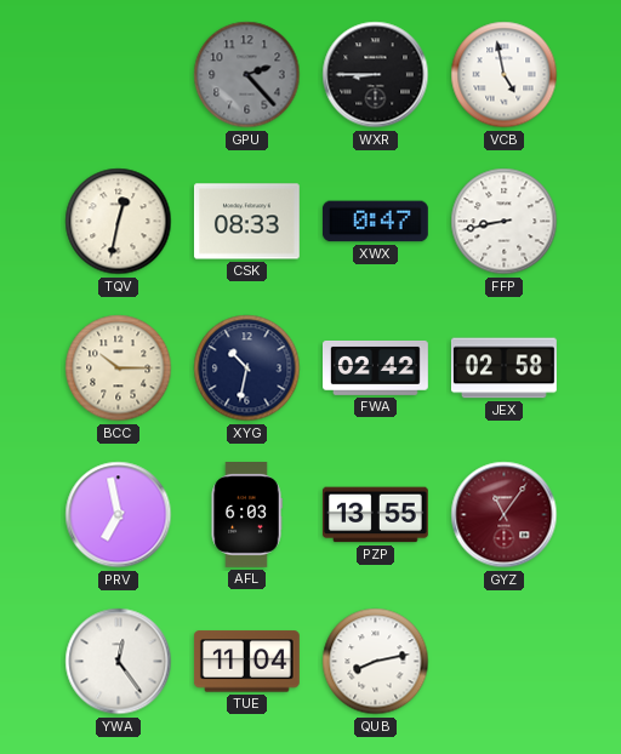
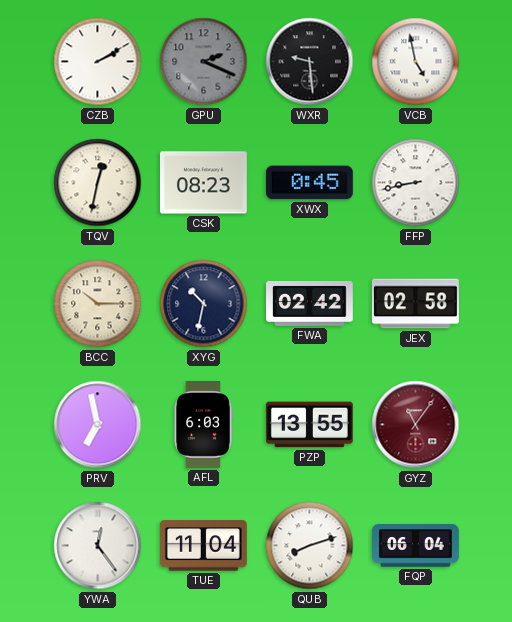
CZB: none -> 2:10
GPU: 2:23 -> 2:19
WXR: 8:45 -> 9:29
CSK: 08:33 -> 08:23
XWX: 0:47 -> 0:45
QUB: 8:13 -> 8:12
FQP: none -> 06:04
